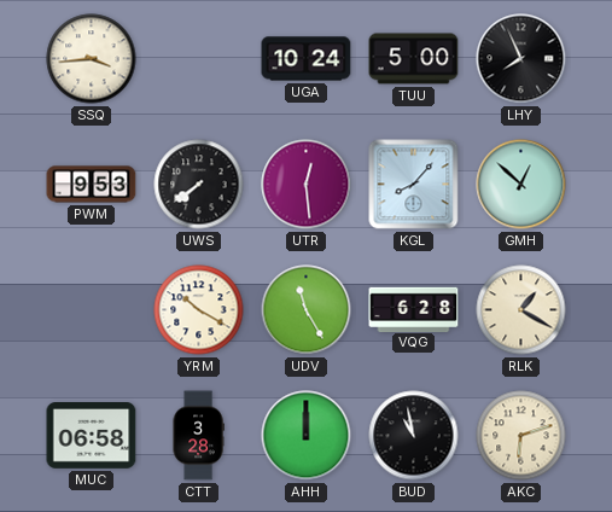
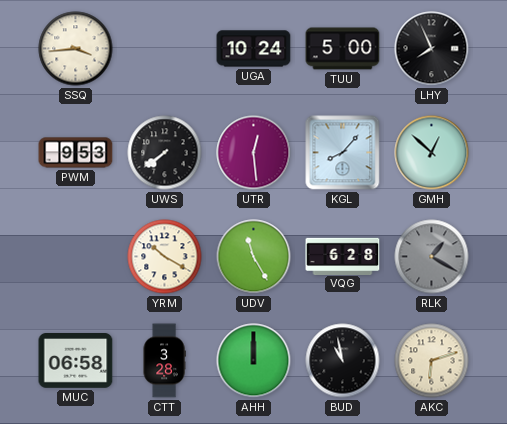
RLK dial: cream -> grey
